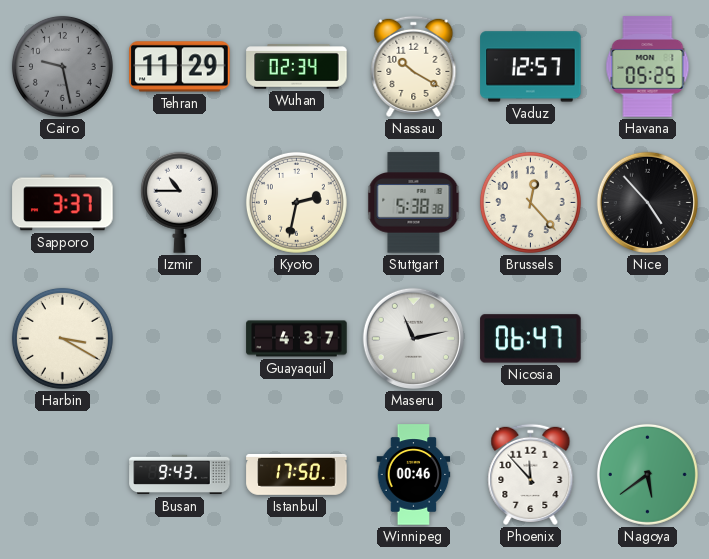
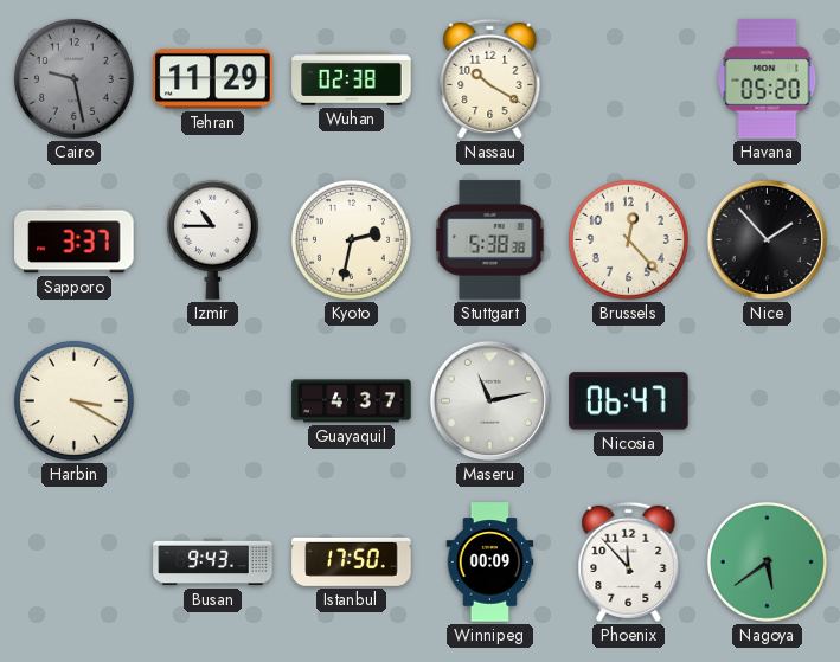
Wuhan: 02:34 -> 02:38
Vaduz: 12:57 -> none
Havana: 05:25 -> 05:20
Nice: 4:53 -> 1:53
Winnipeg: 00:46 -> 00:09
